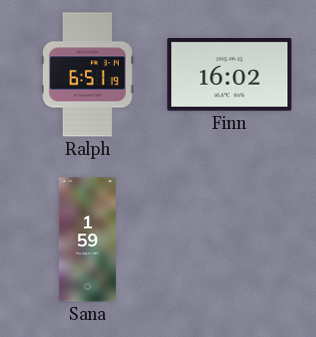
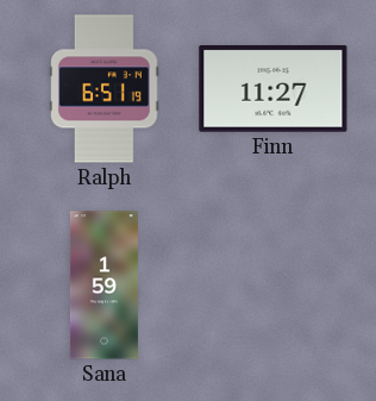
Finn: 16:02 -> 11:27
